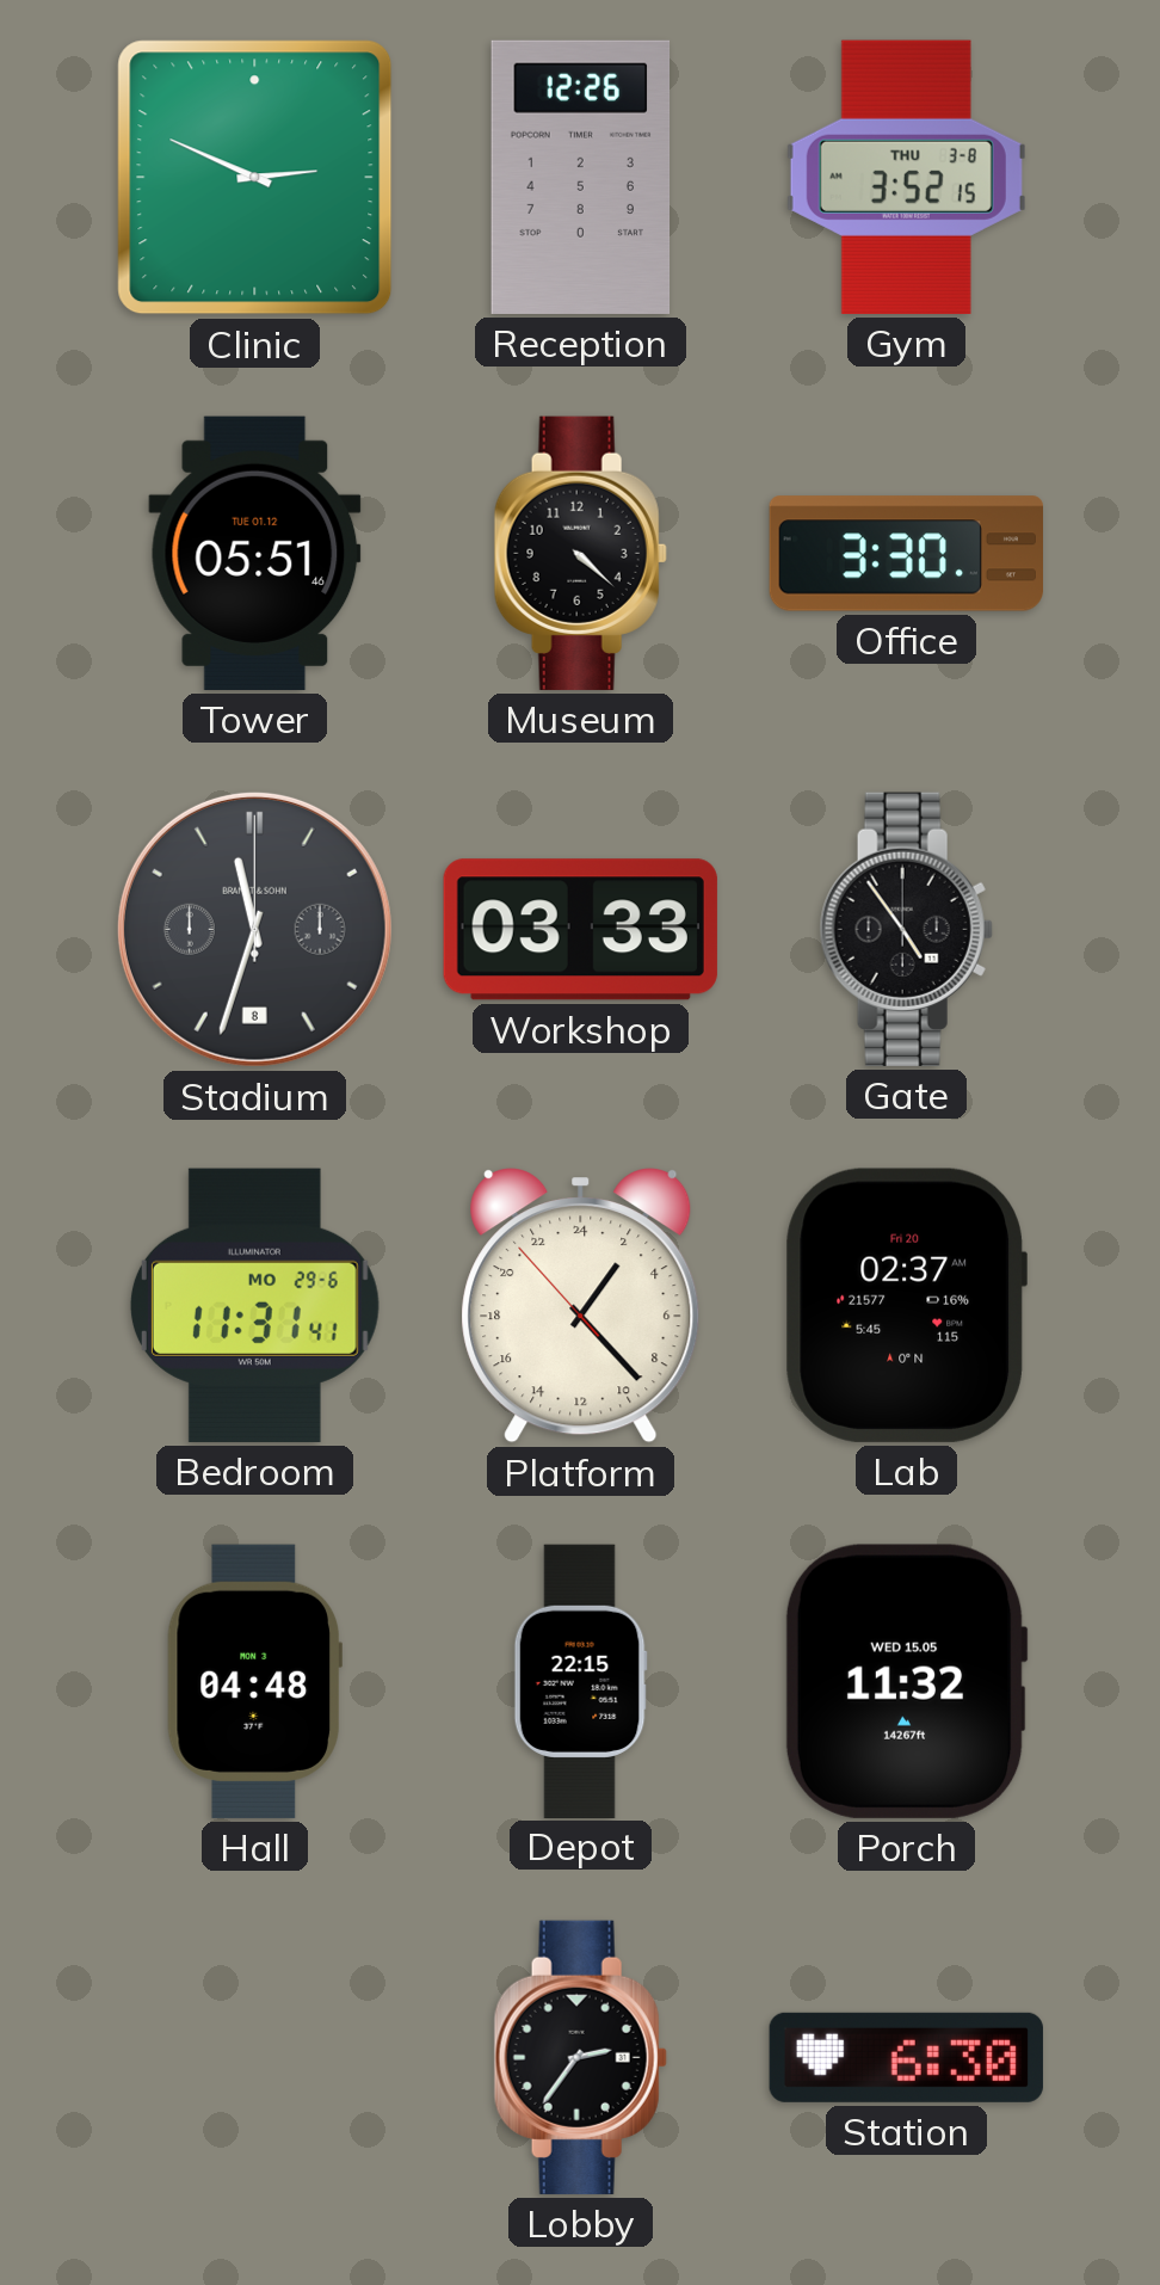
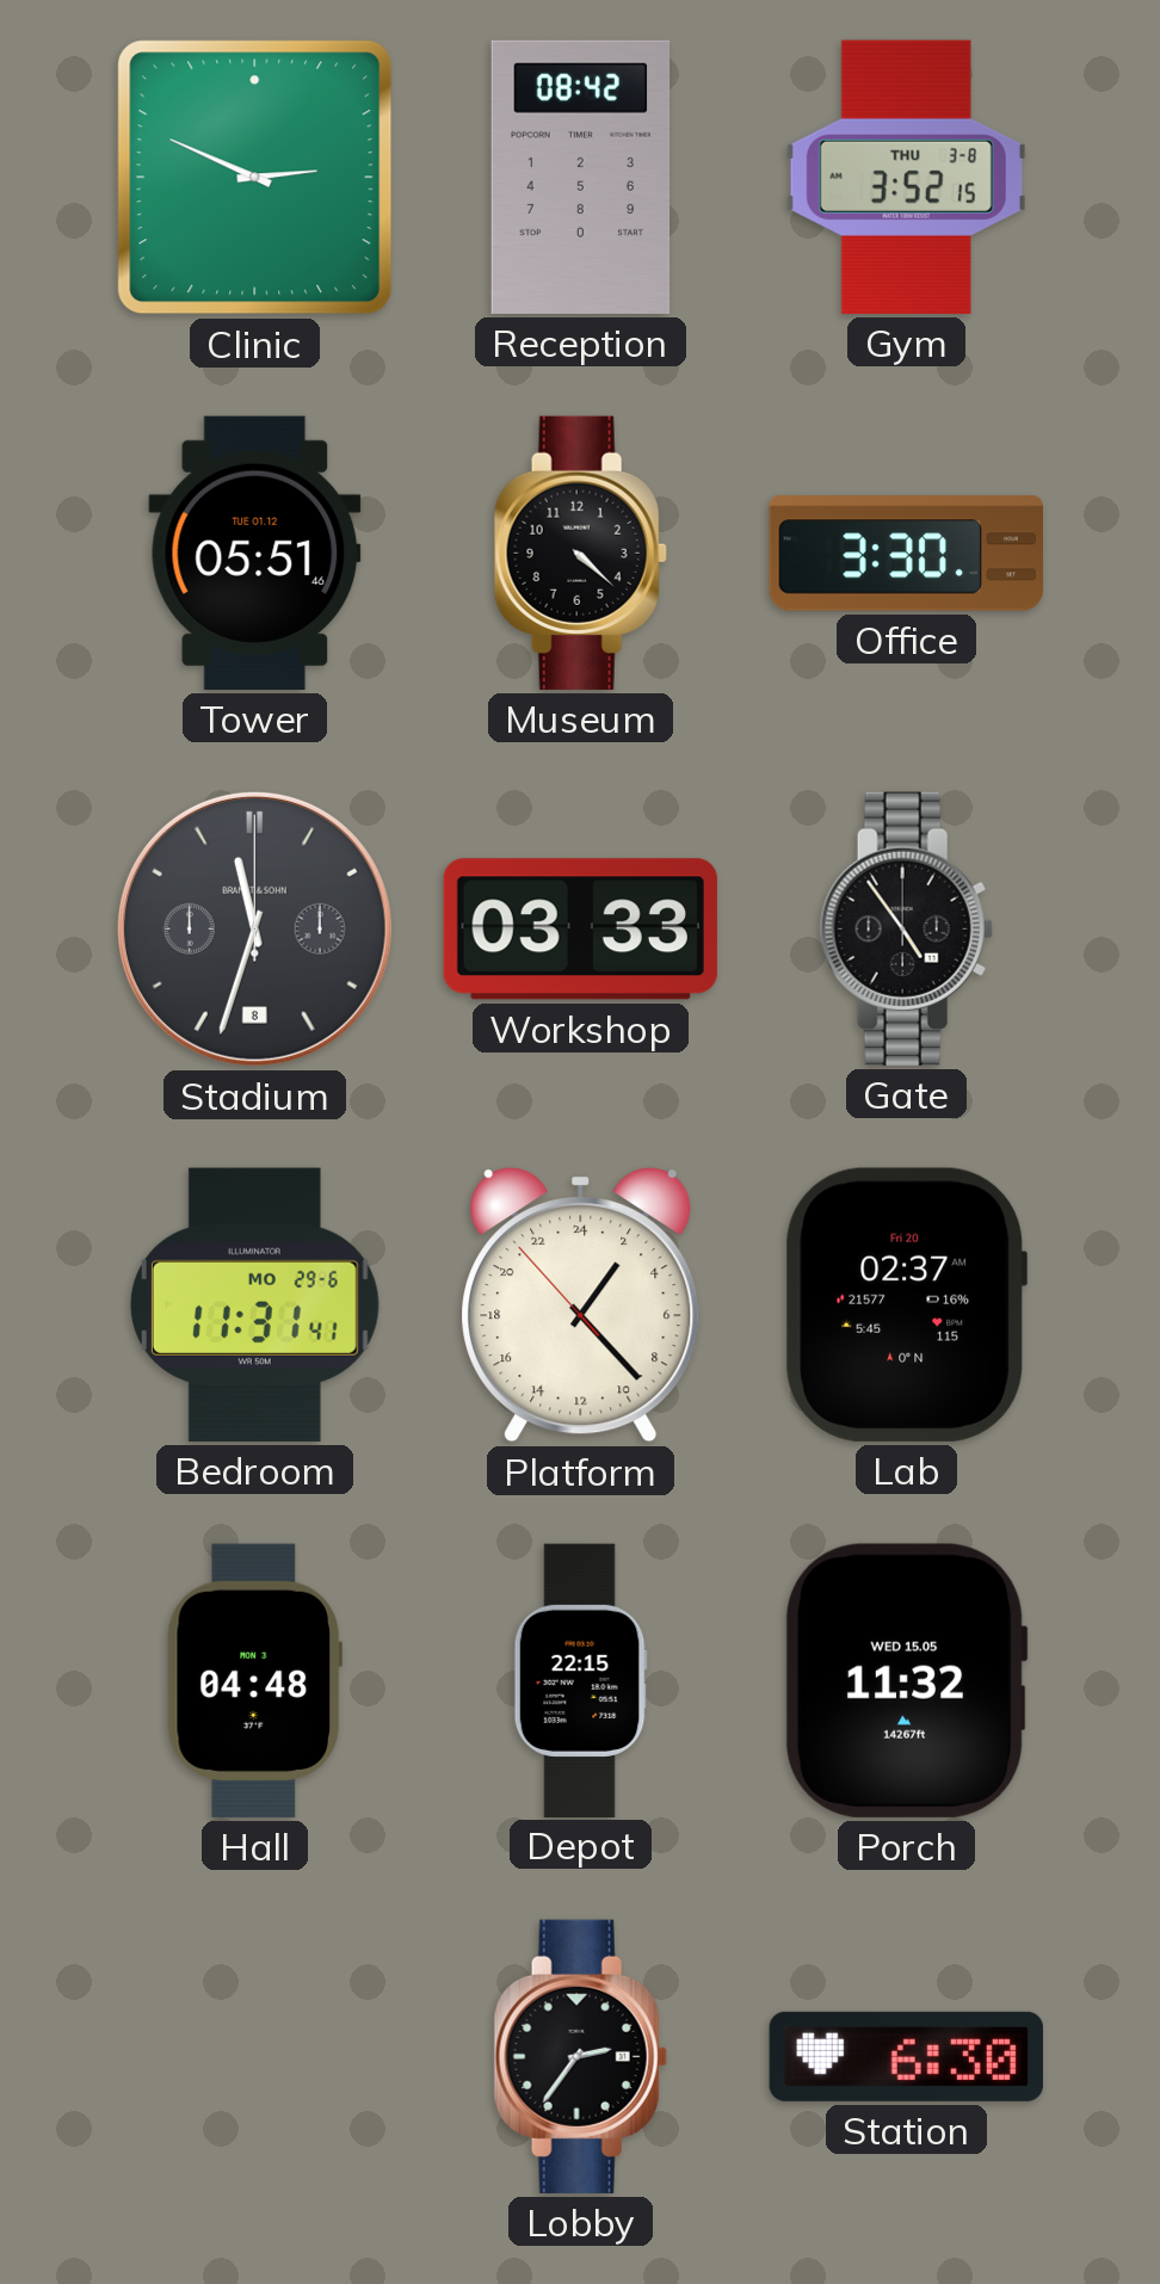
Reception: 12:26 -> 08:42
